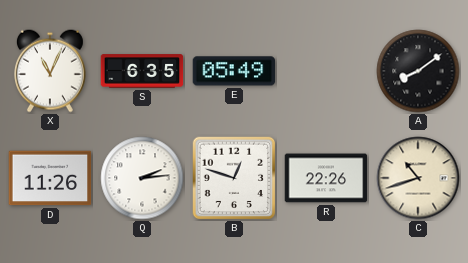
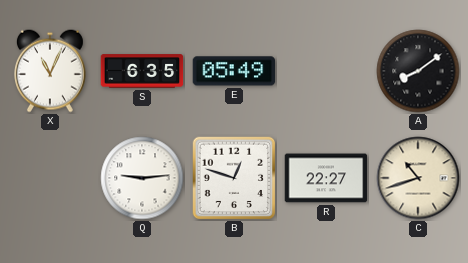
D: 11:26 -> none
Q: 2:14 -> 9:14
R: 22:26 -> 22:27
